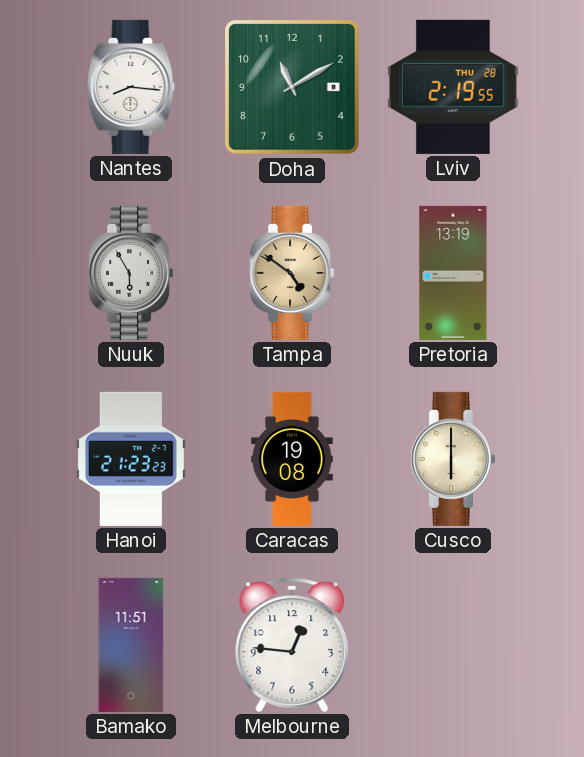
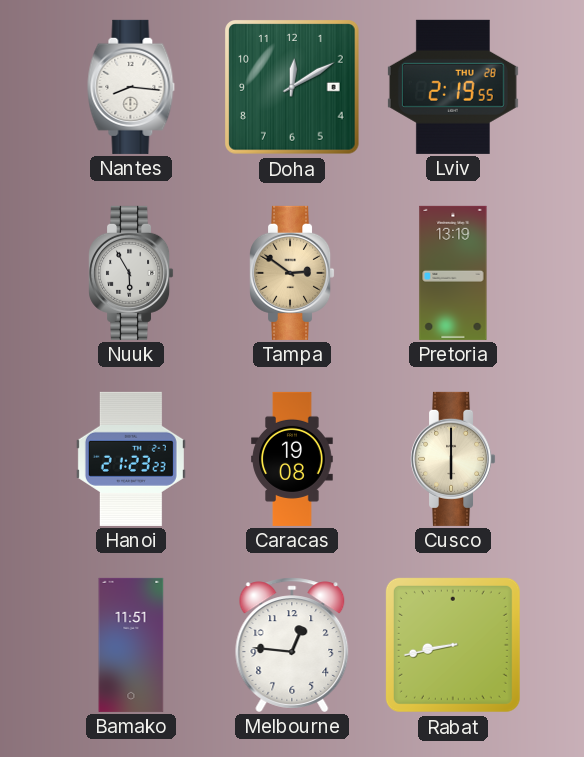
Doha: 11:10 -> 12:10
Tampa: 4:51 -> 2:51
Rabat: none -> 8:43
